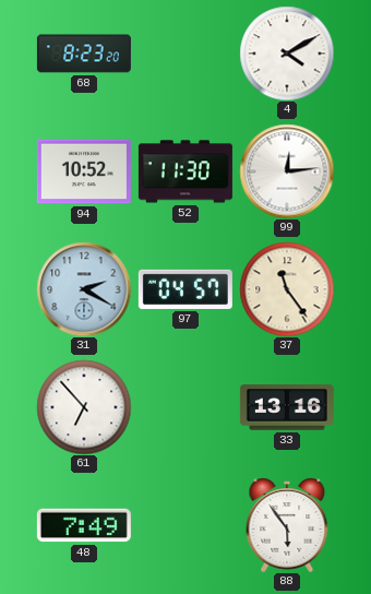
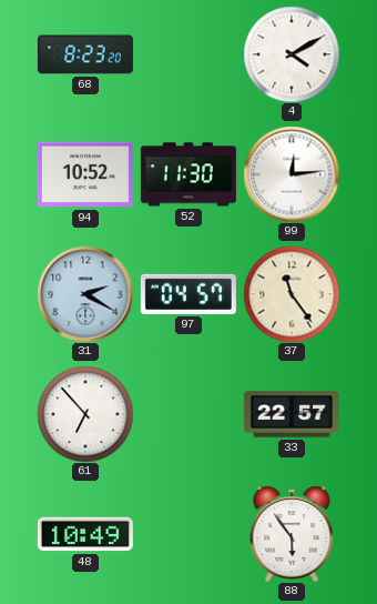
33: 13:16 -> 22:57
48: 7:49 -> 10:49
